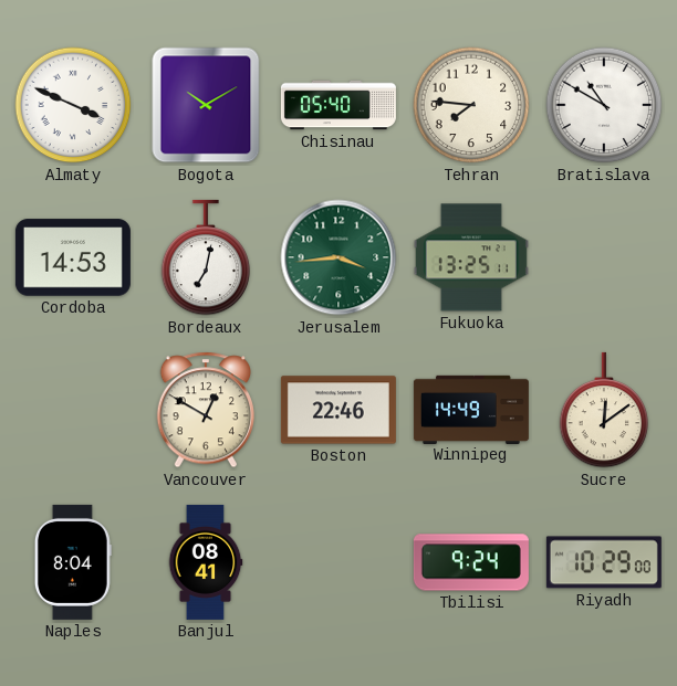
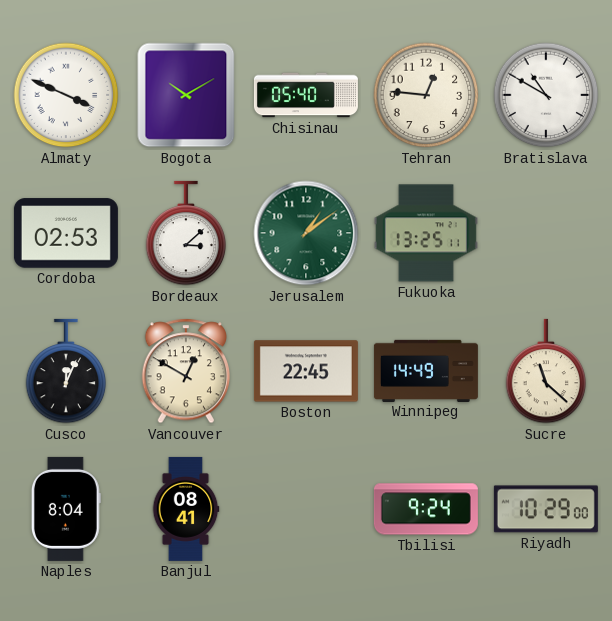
Tehran: 7:46 -> 12:46
Cordoba: 14:53 -> 02:53
Bordeaux: 7:02 -> 3:08
Jerusalem: 3:44 -> 1:09
Cusco: none -> 12:04
Boston: 22:46 -> 22:45
Sucre: 12:09 -> 11:22
